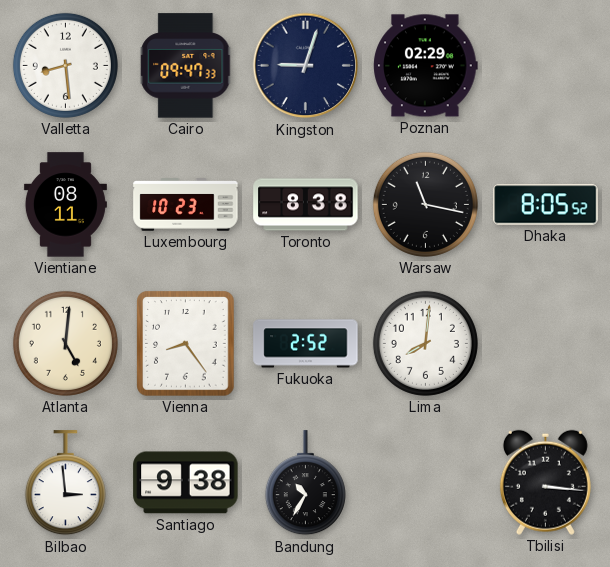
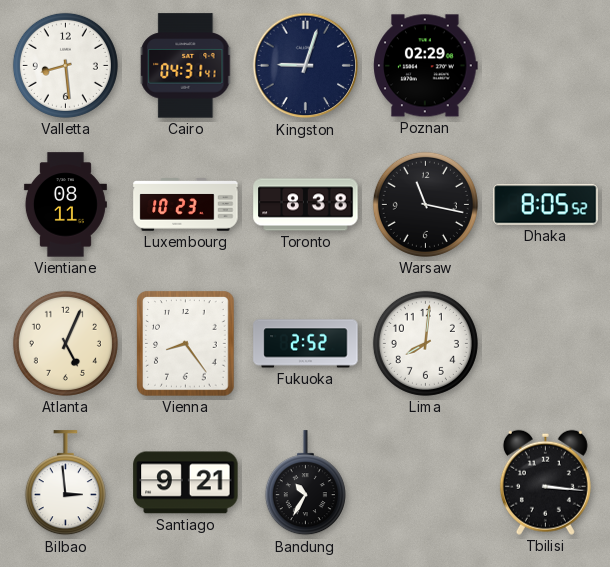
Cairo: 09:47 -> 04:31
Atlanta: 5:01 -> 5:04
Santiago: 9:38 -> 9:21
